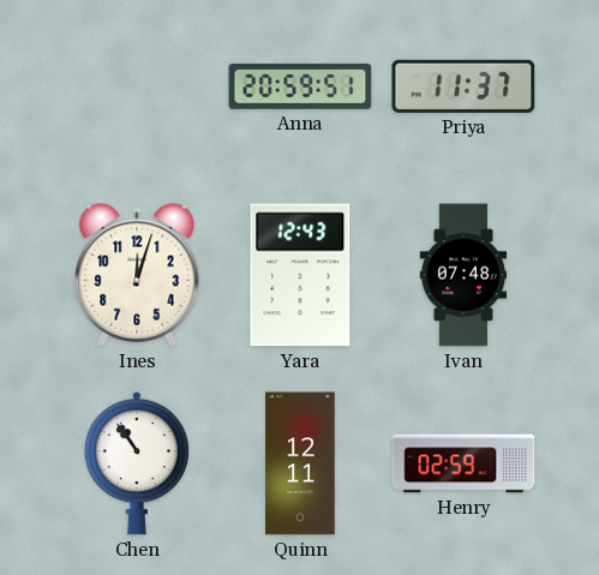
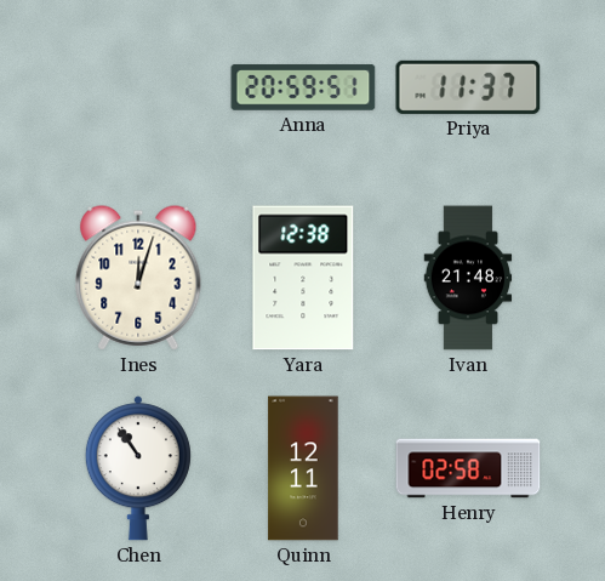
Yara: 12:43 -> 12:38
Ivan: 07:48 -> 21:48
Henry: 02:59 -> 02:58
